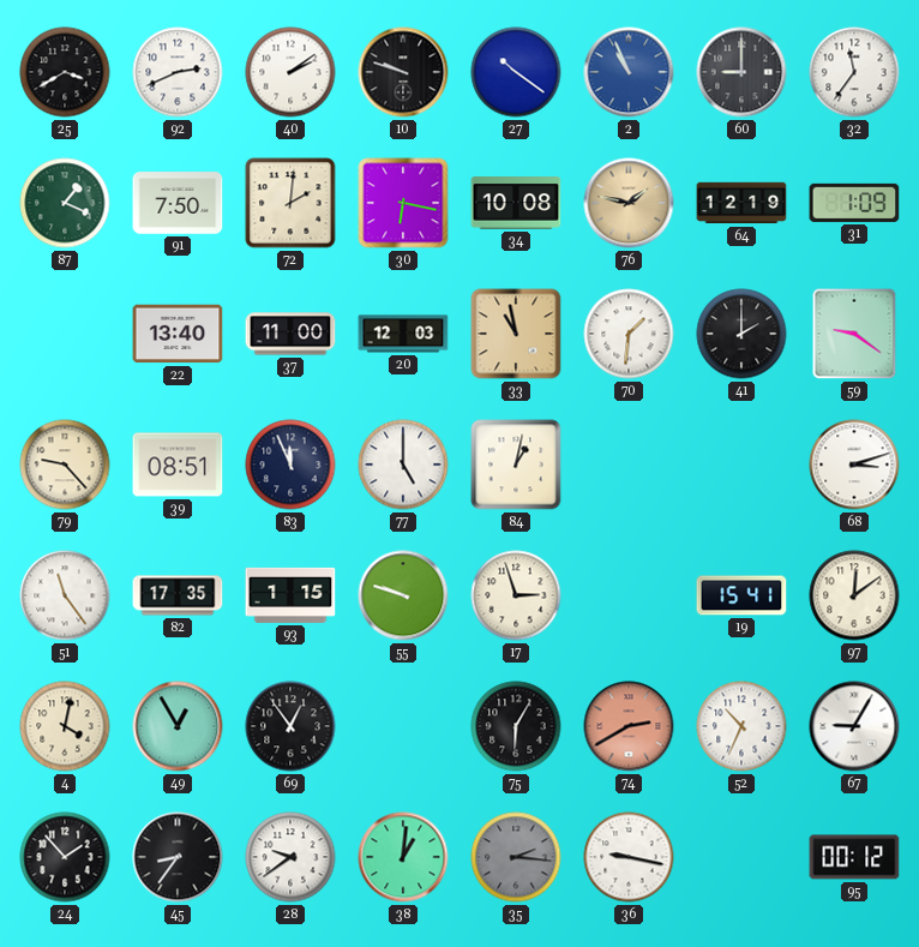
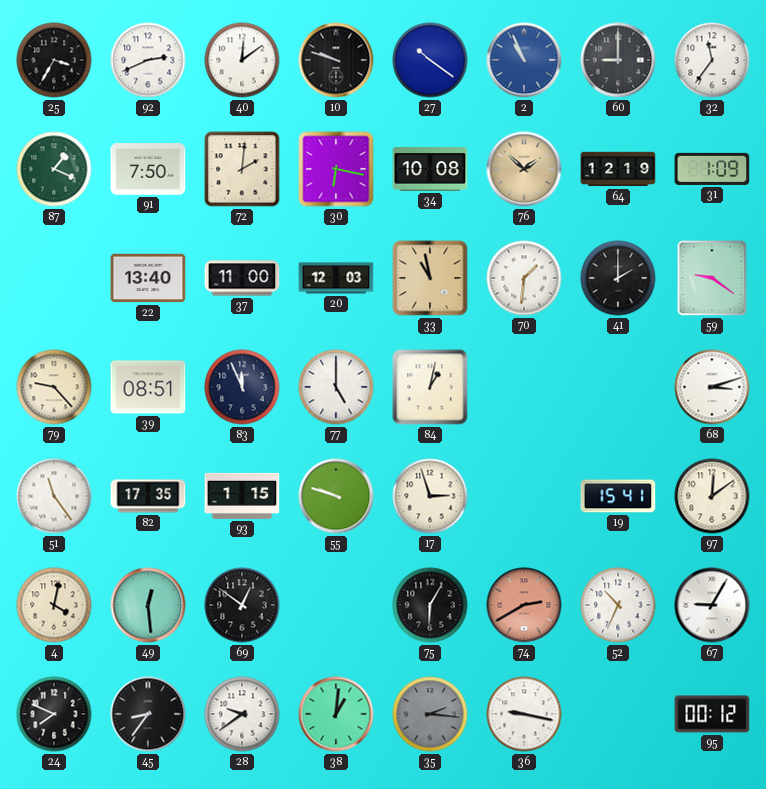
25: 3:40 -> 3:35
40: 2:09 -> 12:09
76: 1:47 -> 1:52
49: 12:55 -> 12:29
69: 12:54 -> 12:51
24: 1:53 -> 7:49
